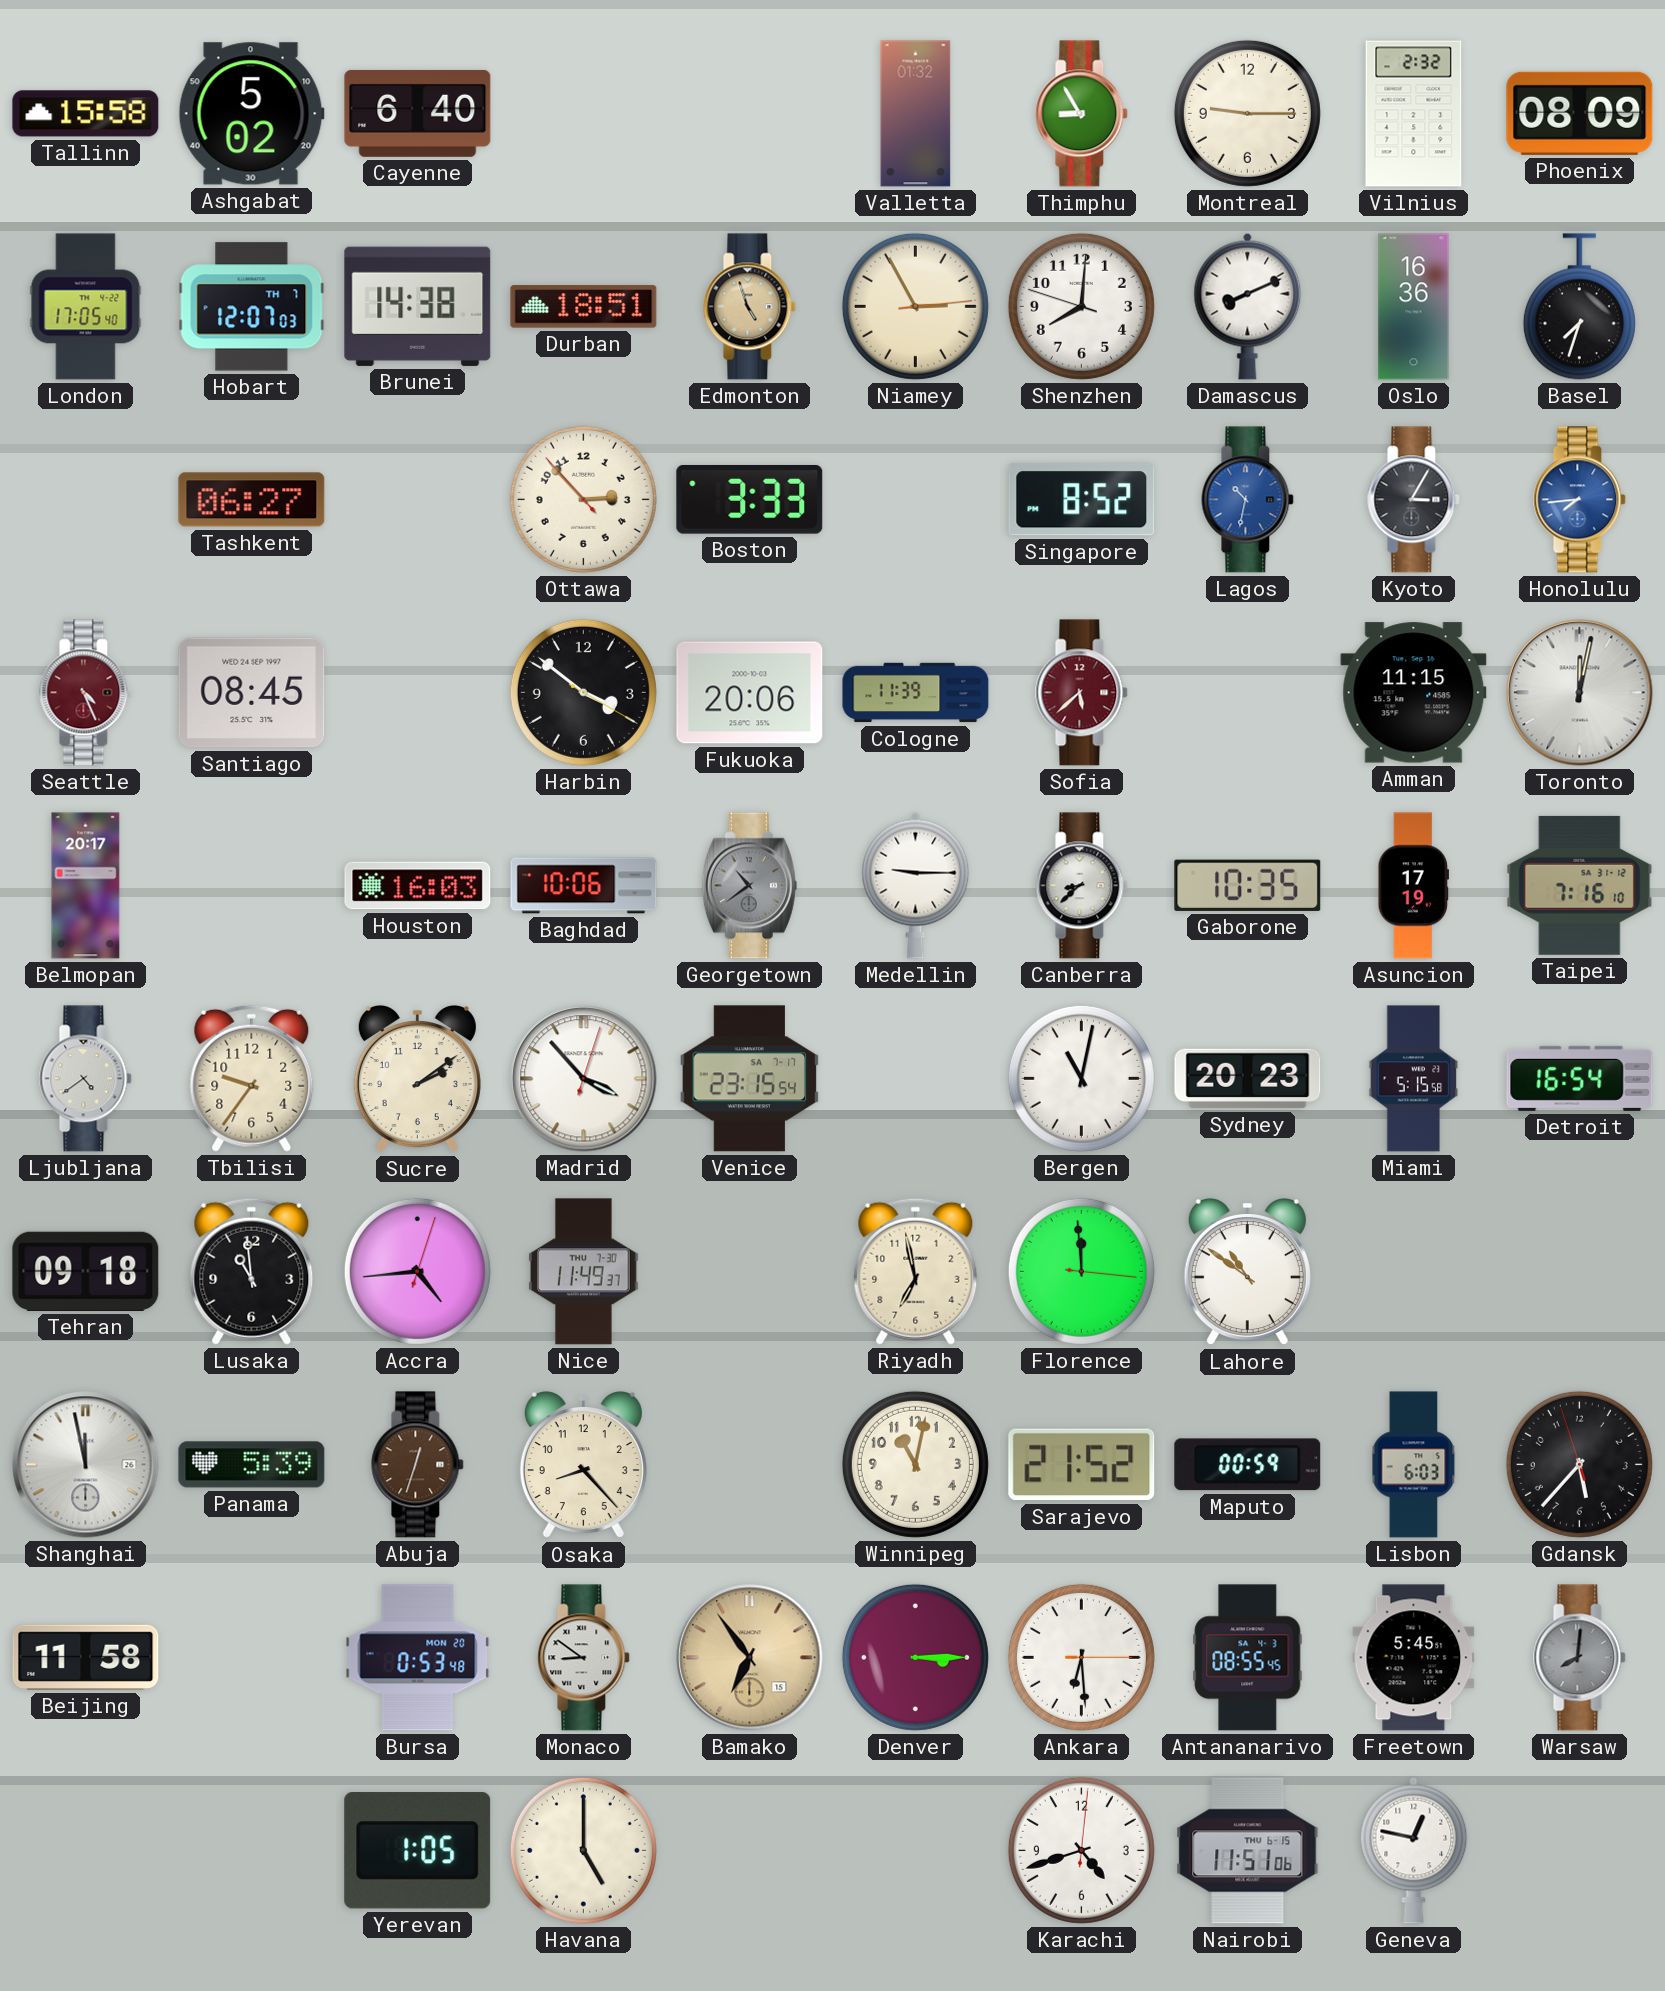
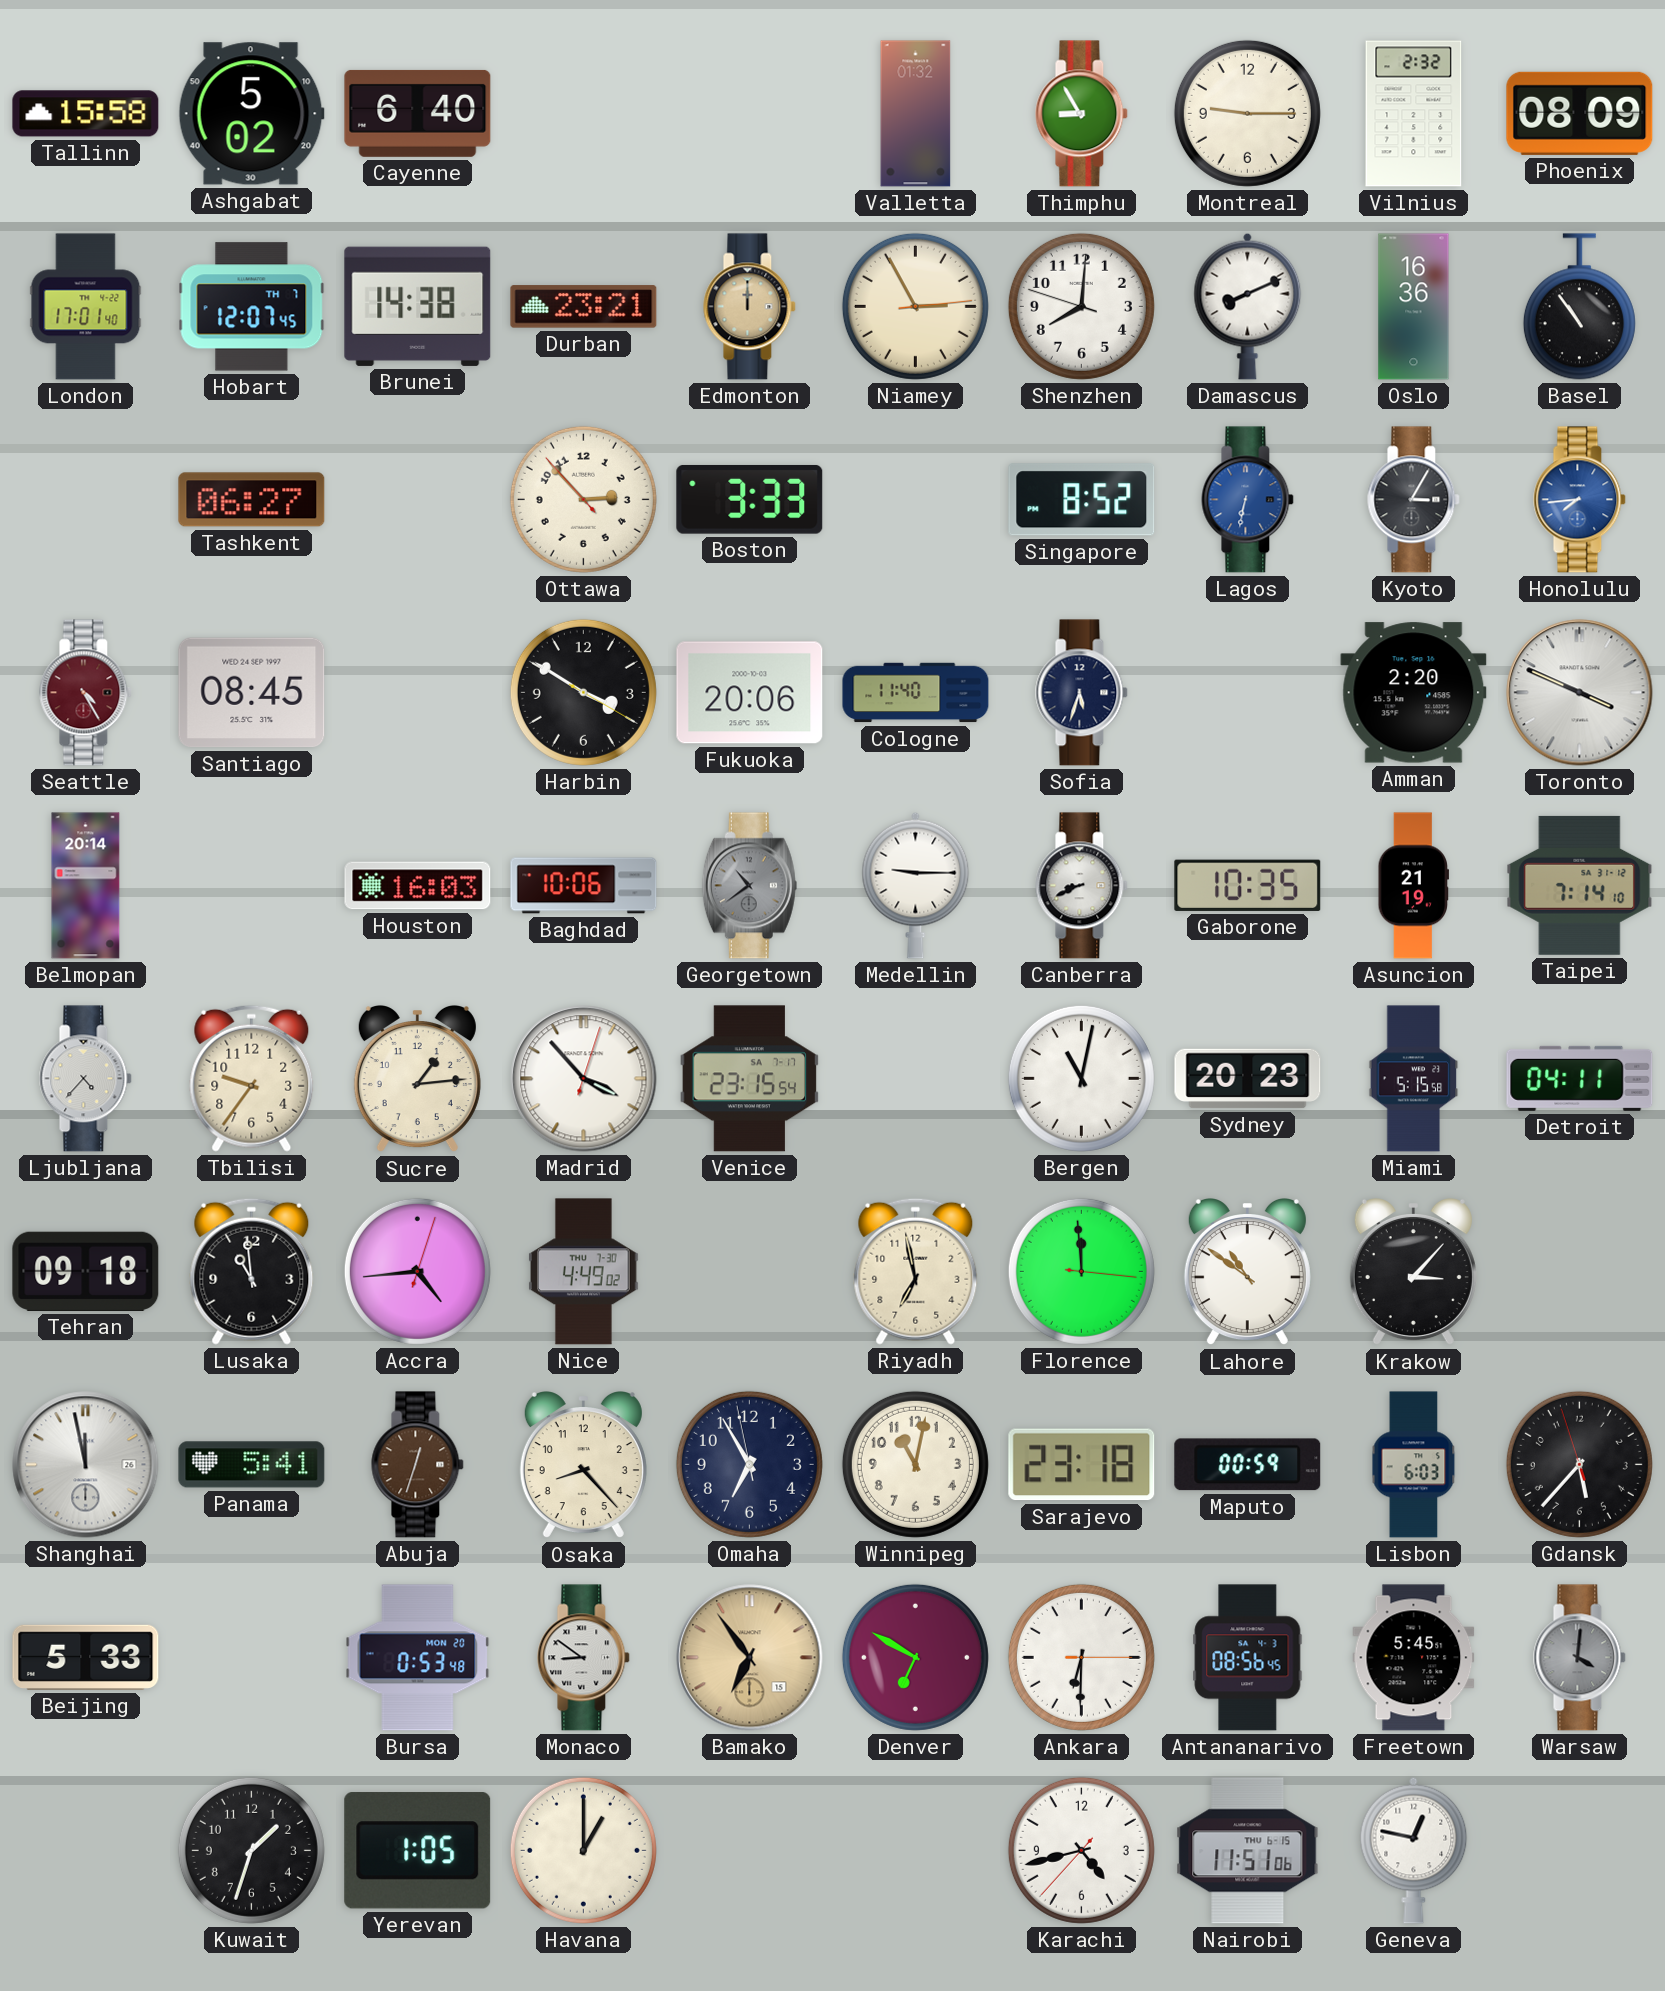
London: 17:05 -> 17:01
Hobart: 12:07:03 -> 12:07:45
Durban: 18:51 -> 23:21
Edmonton: 4:57 -> 12:00
Basel: 7:33 -> 10:54
Lagos: 10:32 -> 6:32
Seattle: 4:26 -> 4:25
Harbin: 3:51 -> 3:50
Cologne: 11:39 -> 11:40
Sofia: 5:38 -> 5:33
Sofia dial: burgundy -> navy
Amman: 11:15 -> 2:20
Toronto: 12:02 -> 3:49
Belmopan: 20:17 -> 20:14
Canberra: 8:38 -> 8:41
Asuncion: 17:19 -> 21:19
Taipei: 7:16 -> 7:14
Ljubljana: 4:39 -> 4:37
Sucre: 2:09 -> 1:14
Detroit: 16:54 -> 04:11
Nice: 11:49 -> 4:49
Krakow: none -> 3:07
Panama: 5:39 -> 5:41
Omaha: none -> 6:54
Sarajevo: 21:52 -> 23:18
Beijing: 11:58 -> 5:33
Denver: 3:15 -> 6:50
Ankara: 6:29 -> 6:30
Antananarivo: 08:55 -> 08:56
Warsaw: 8:01 -> 4:01
Kuwait: none -> 1:33
Havana: 5:00 -> 1:00
Karachi: 4:42:01 -> 4:42:37
